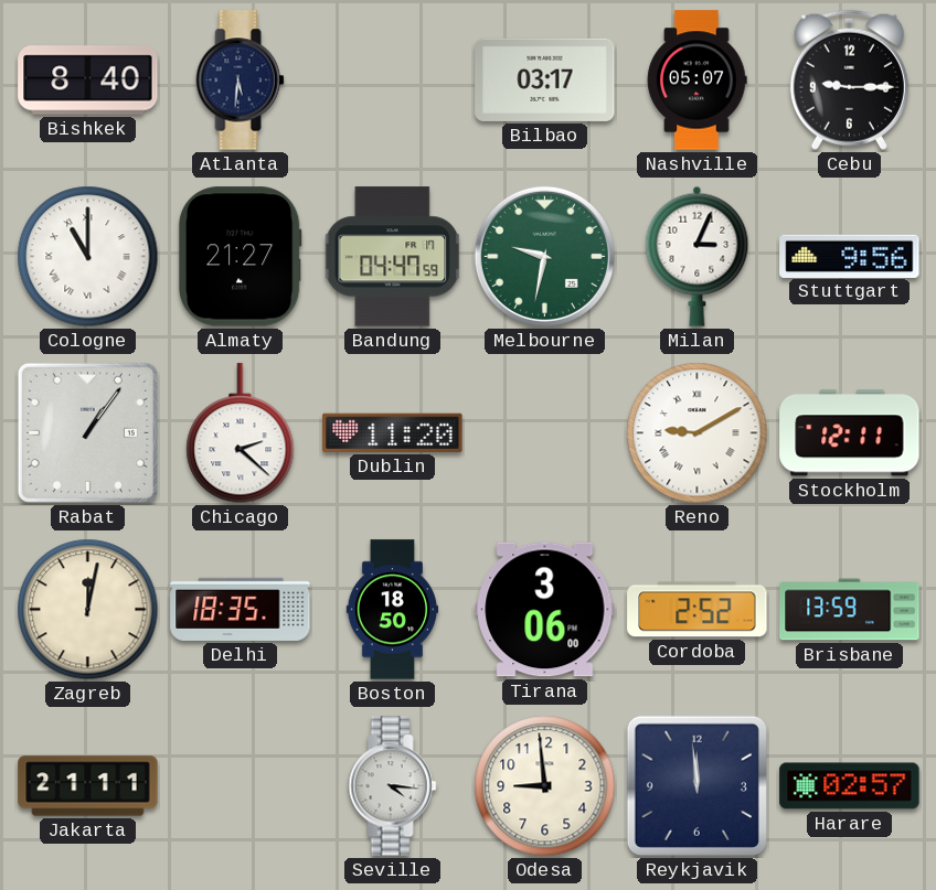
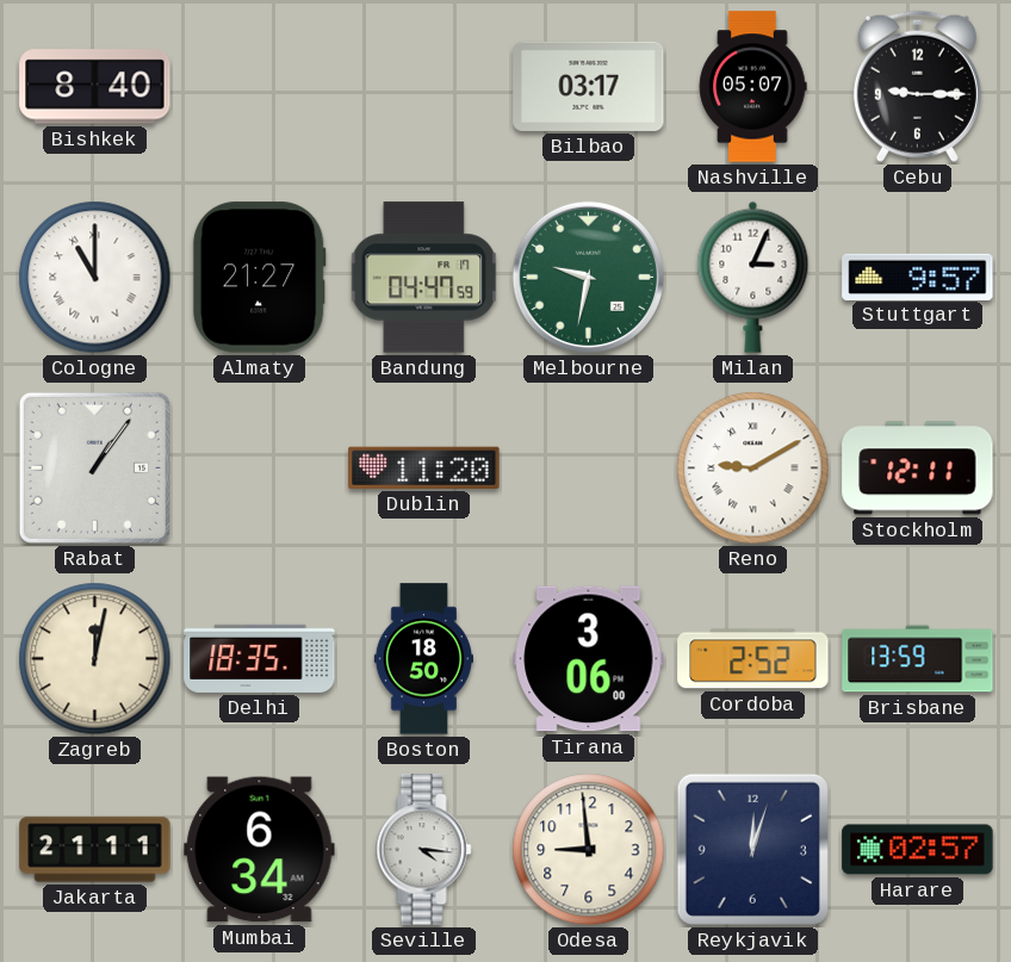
Atlanta: 5:31 -> none
Stuttgart: 9:56 -> 9:57
Chicago: 2:22 -> none
Mumbai: none -> 6:34
Reykjavik: 11:59 -> 12:03
